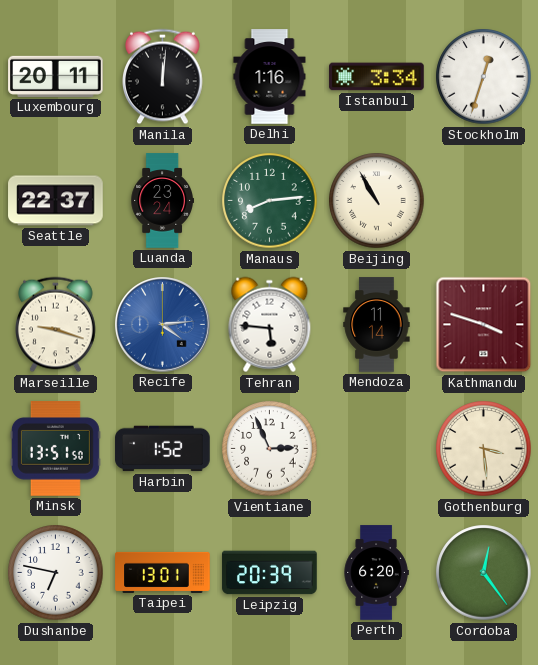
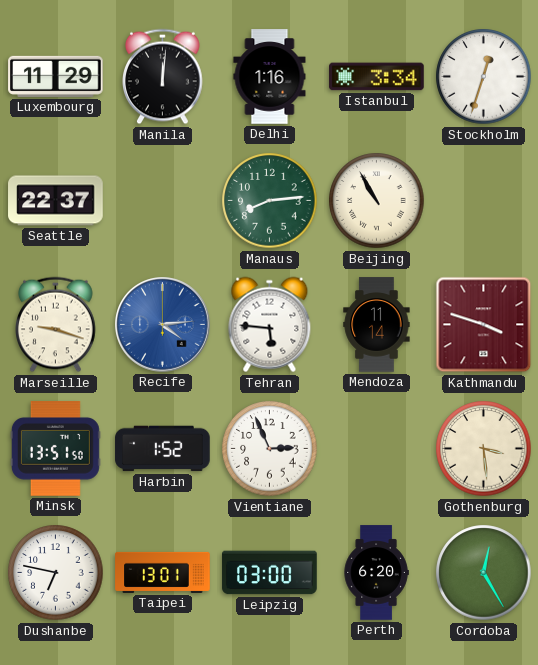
Luxembourg: 20:11 -> 11:29
Luanda: 23:24 -> none
Leipzig: 20:39 -> 03:00
Cordoba: 12:24 -> 12:25
